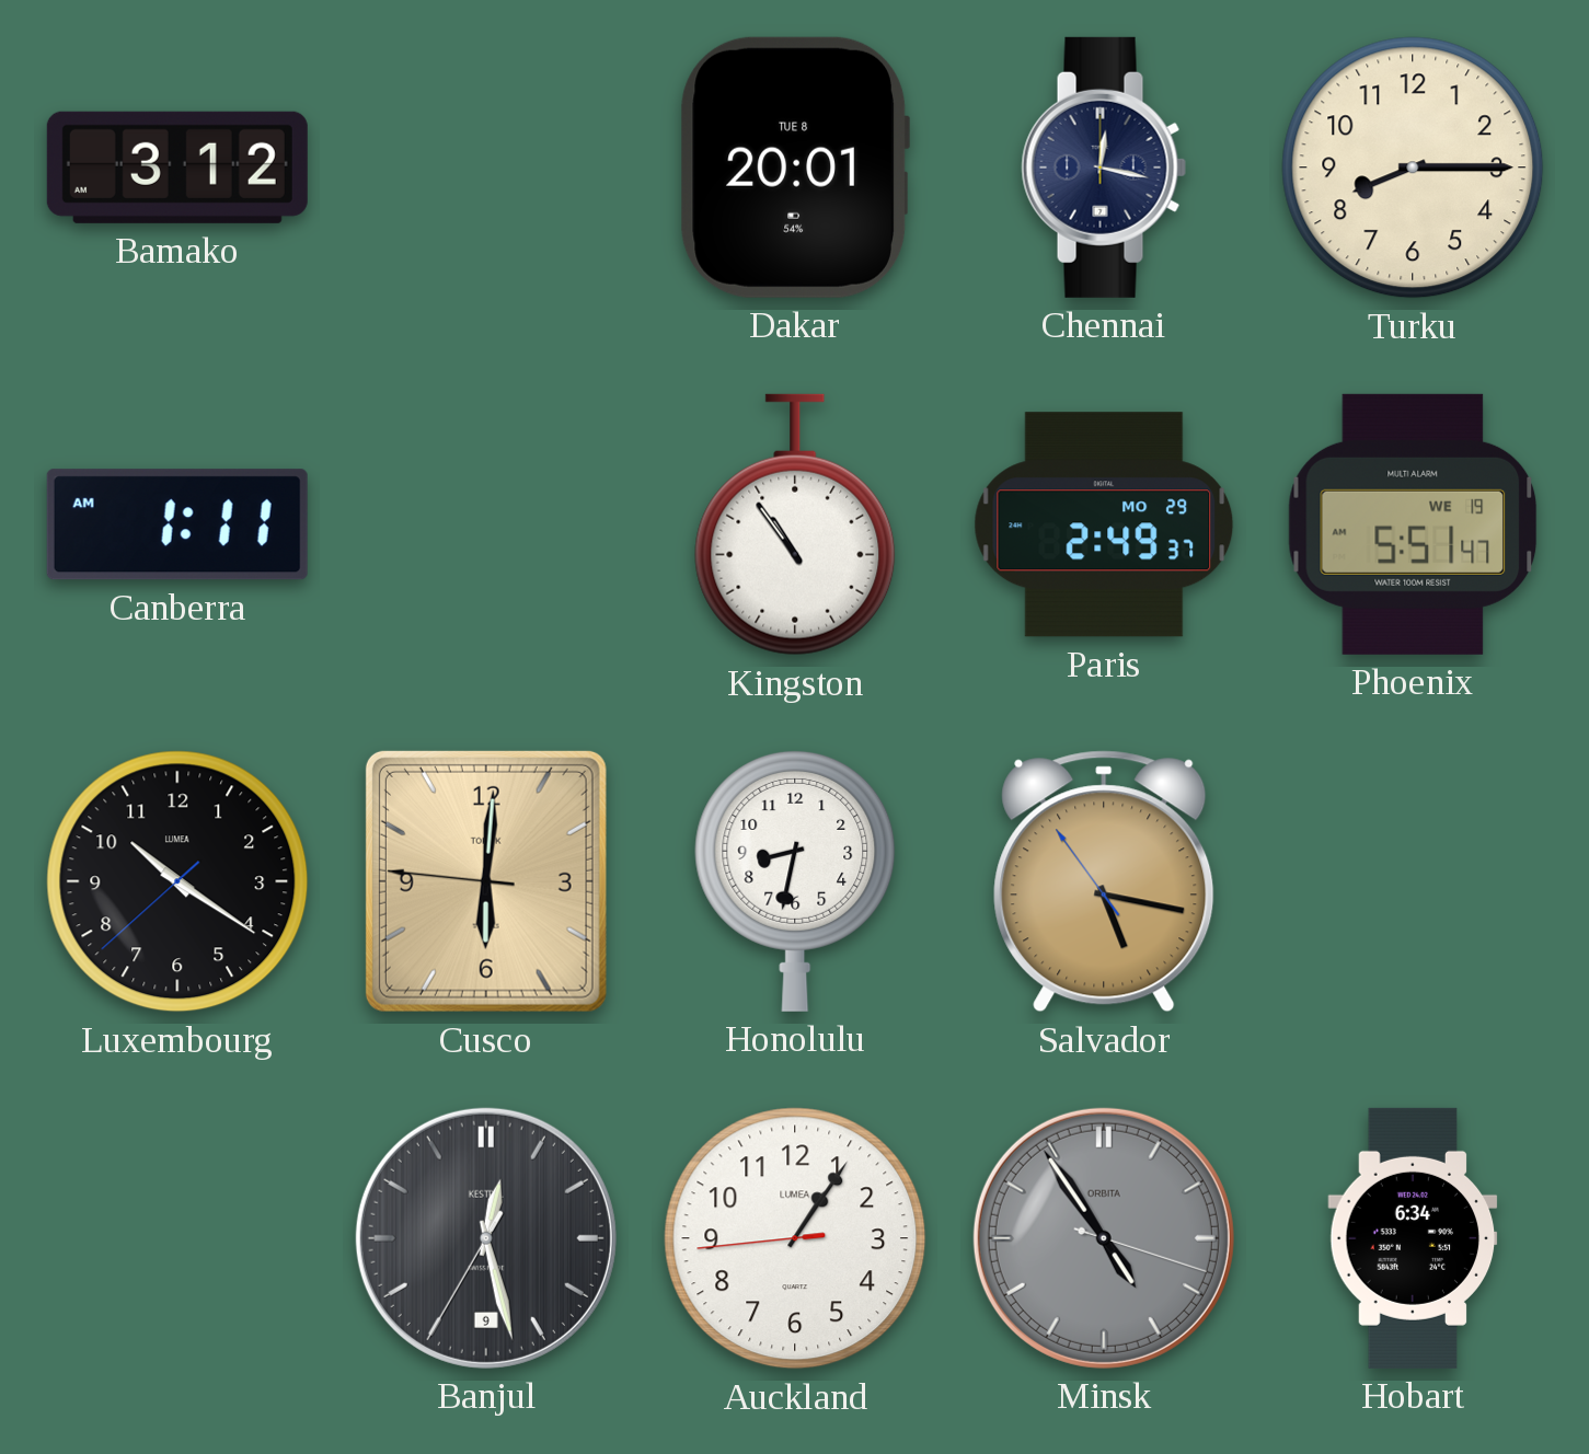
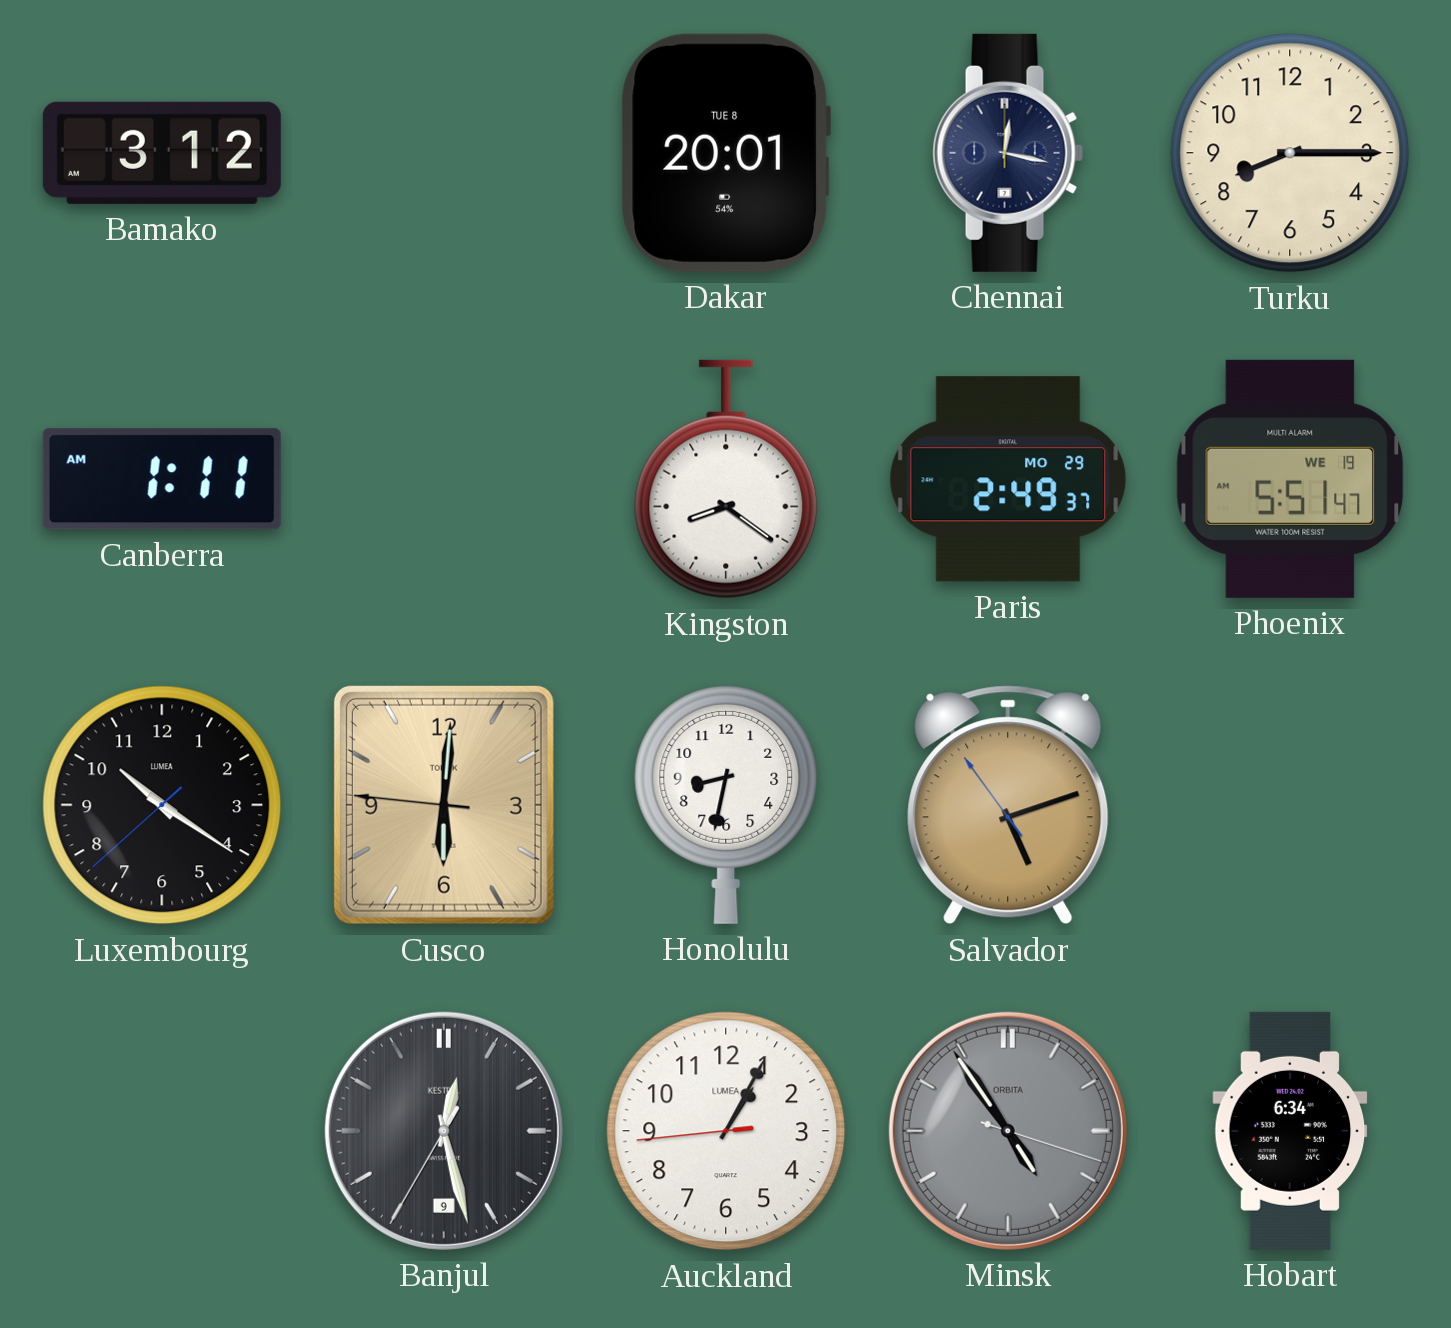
Kingston: 10:54 -> 8:21
Salvador: 5:16 -> 5:11
Auckland: 1:05 -> 1:04
